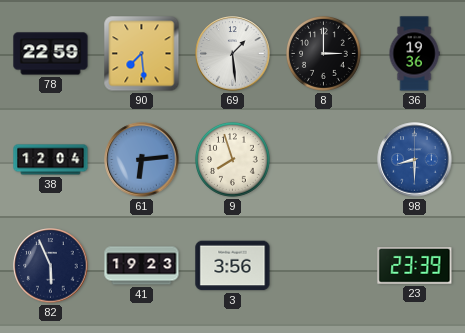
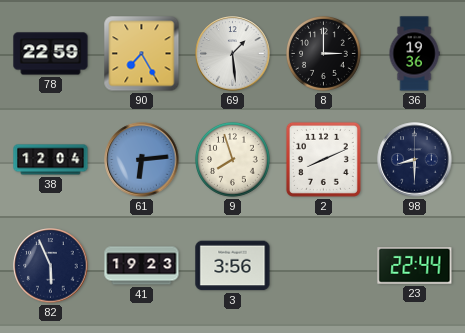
90: 7:29 -> 7:25
2: none -> 8:11
98 dial: blue -> navy
23: 23:39 -> 22:44
